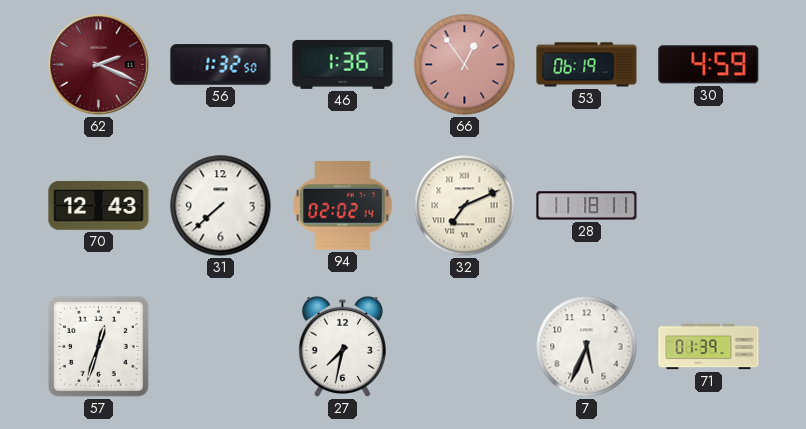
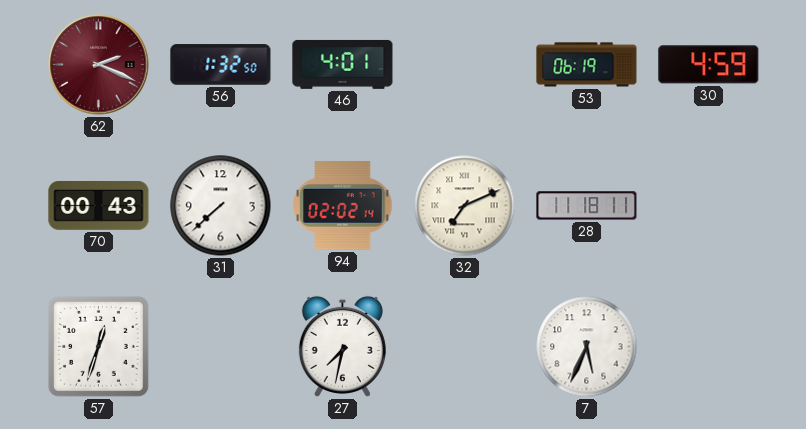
46: 1:36 -> 4:01
66: 12:54 -> none
70: 12:43 -> 00:43
71: 01:39 -> none
